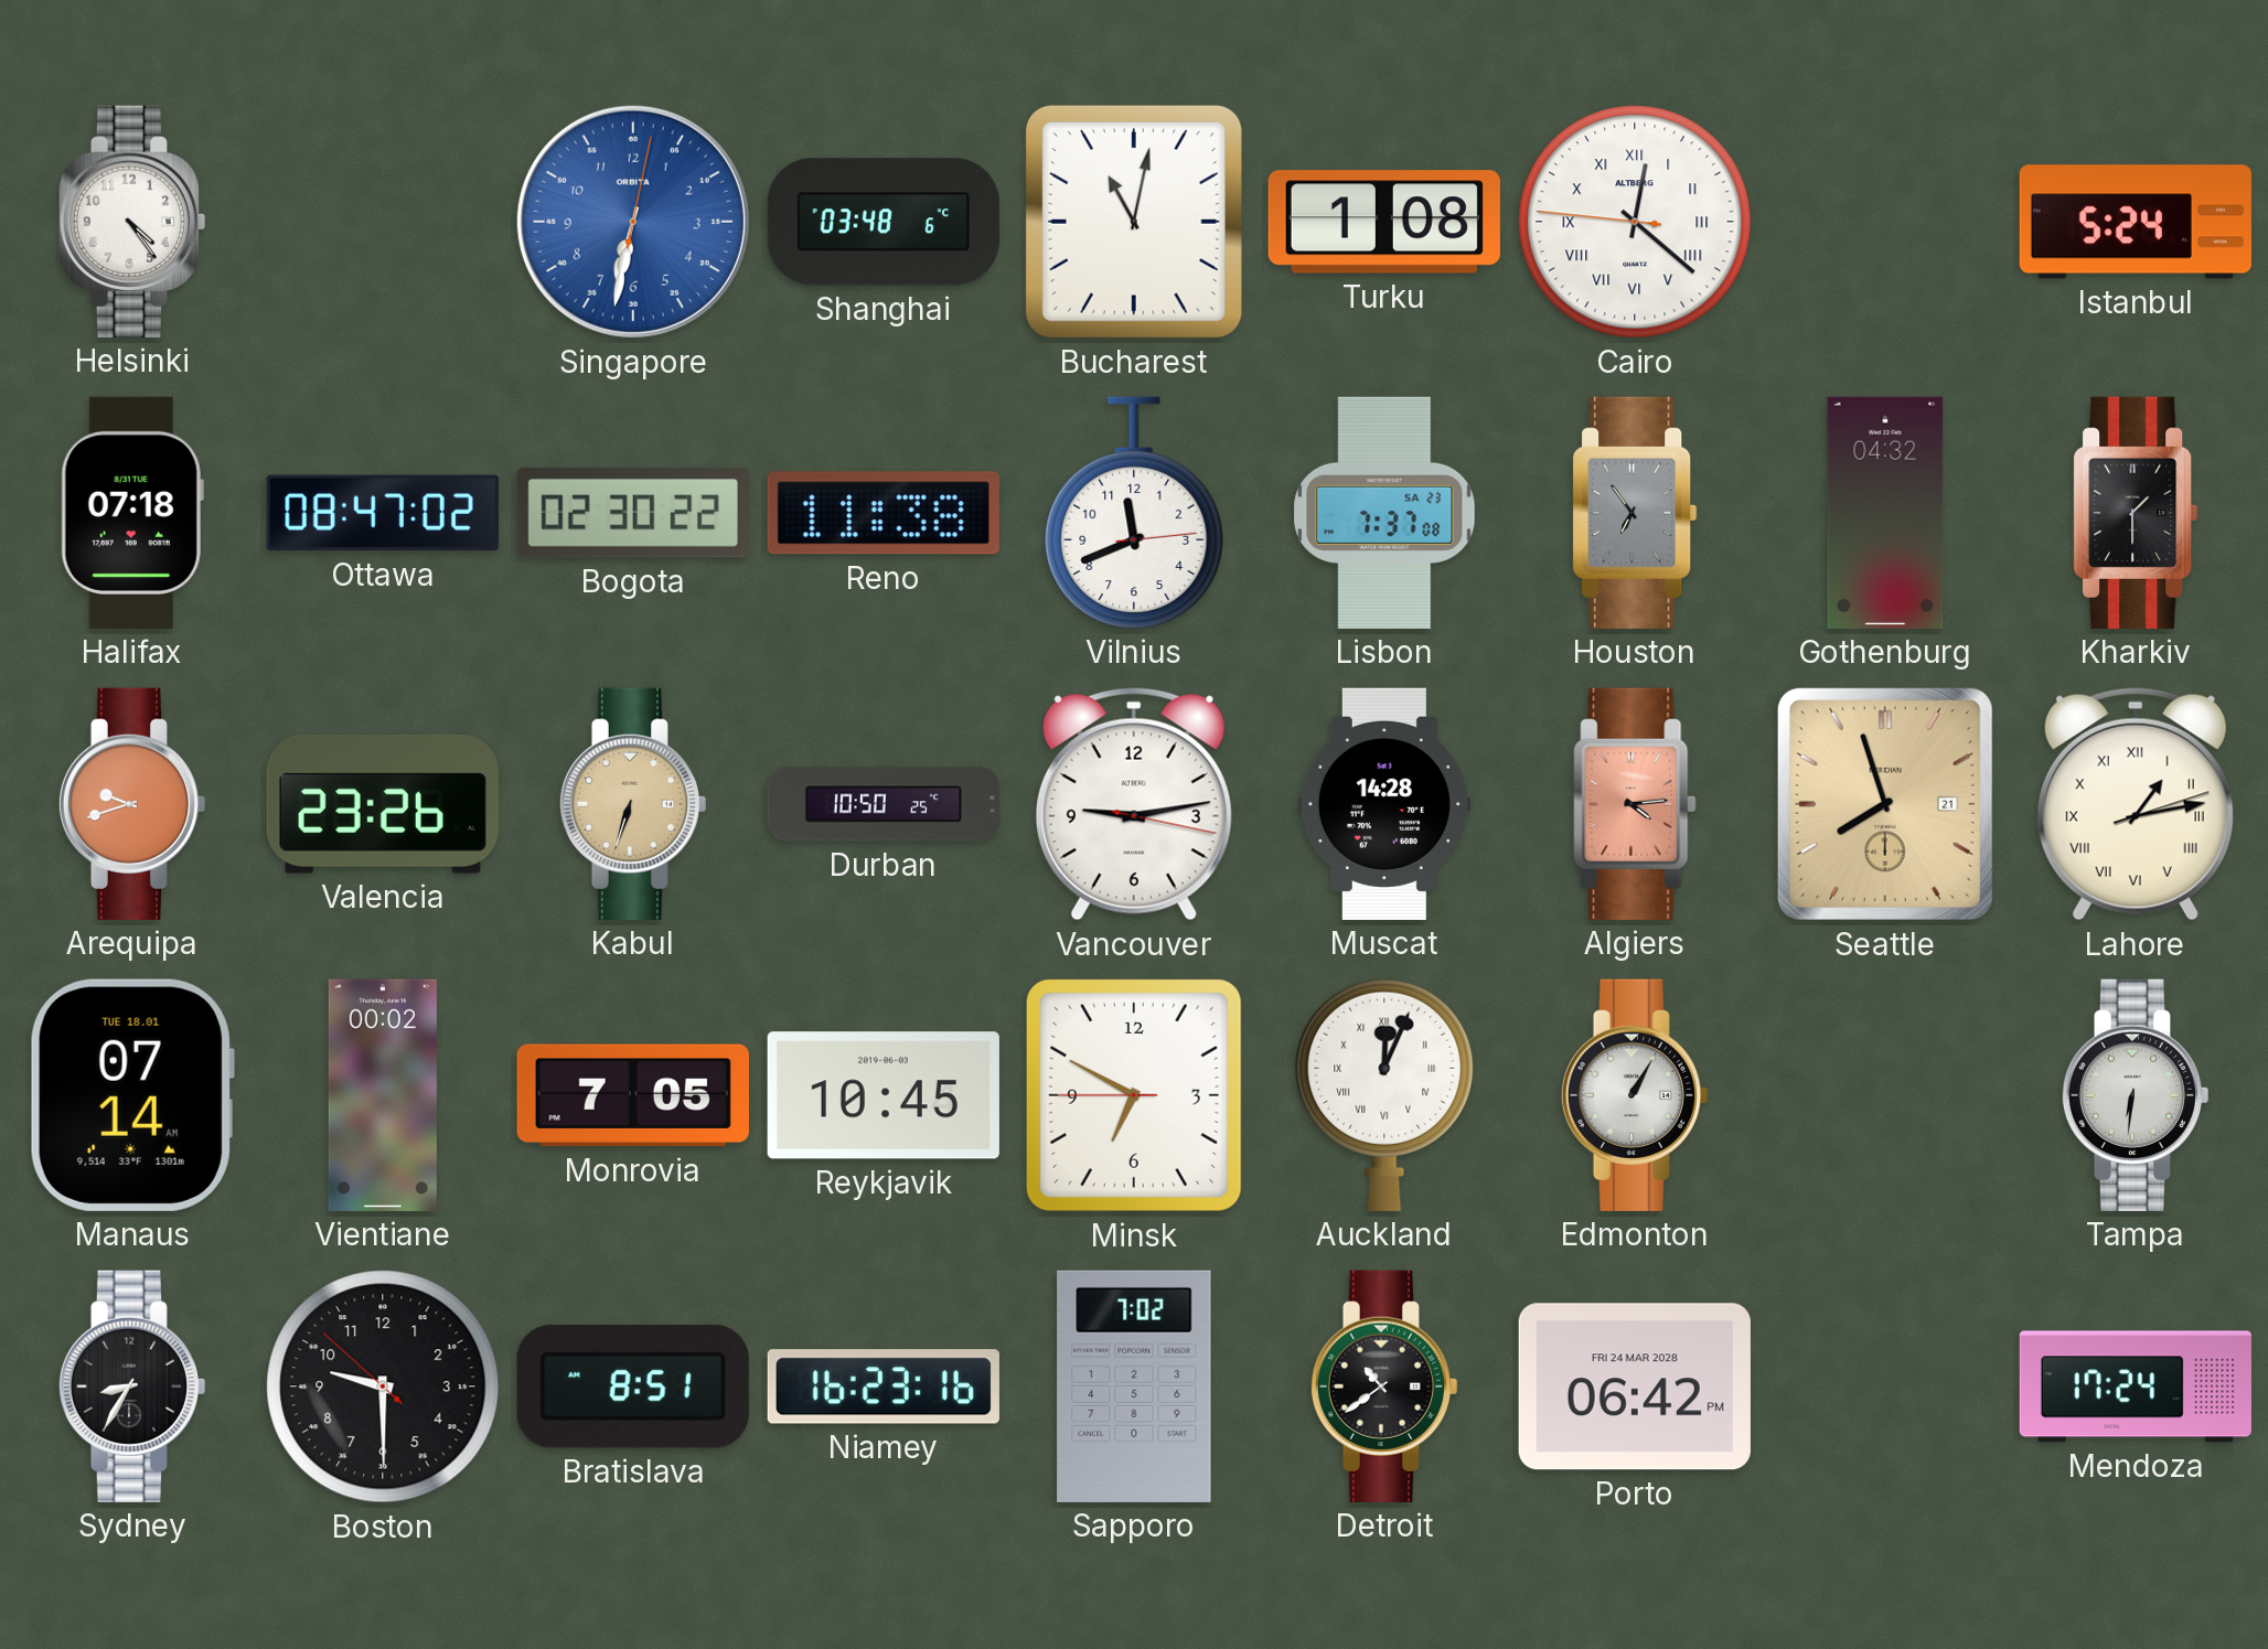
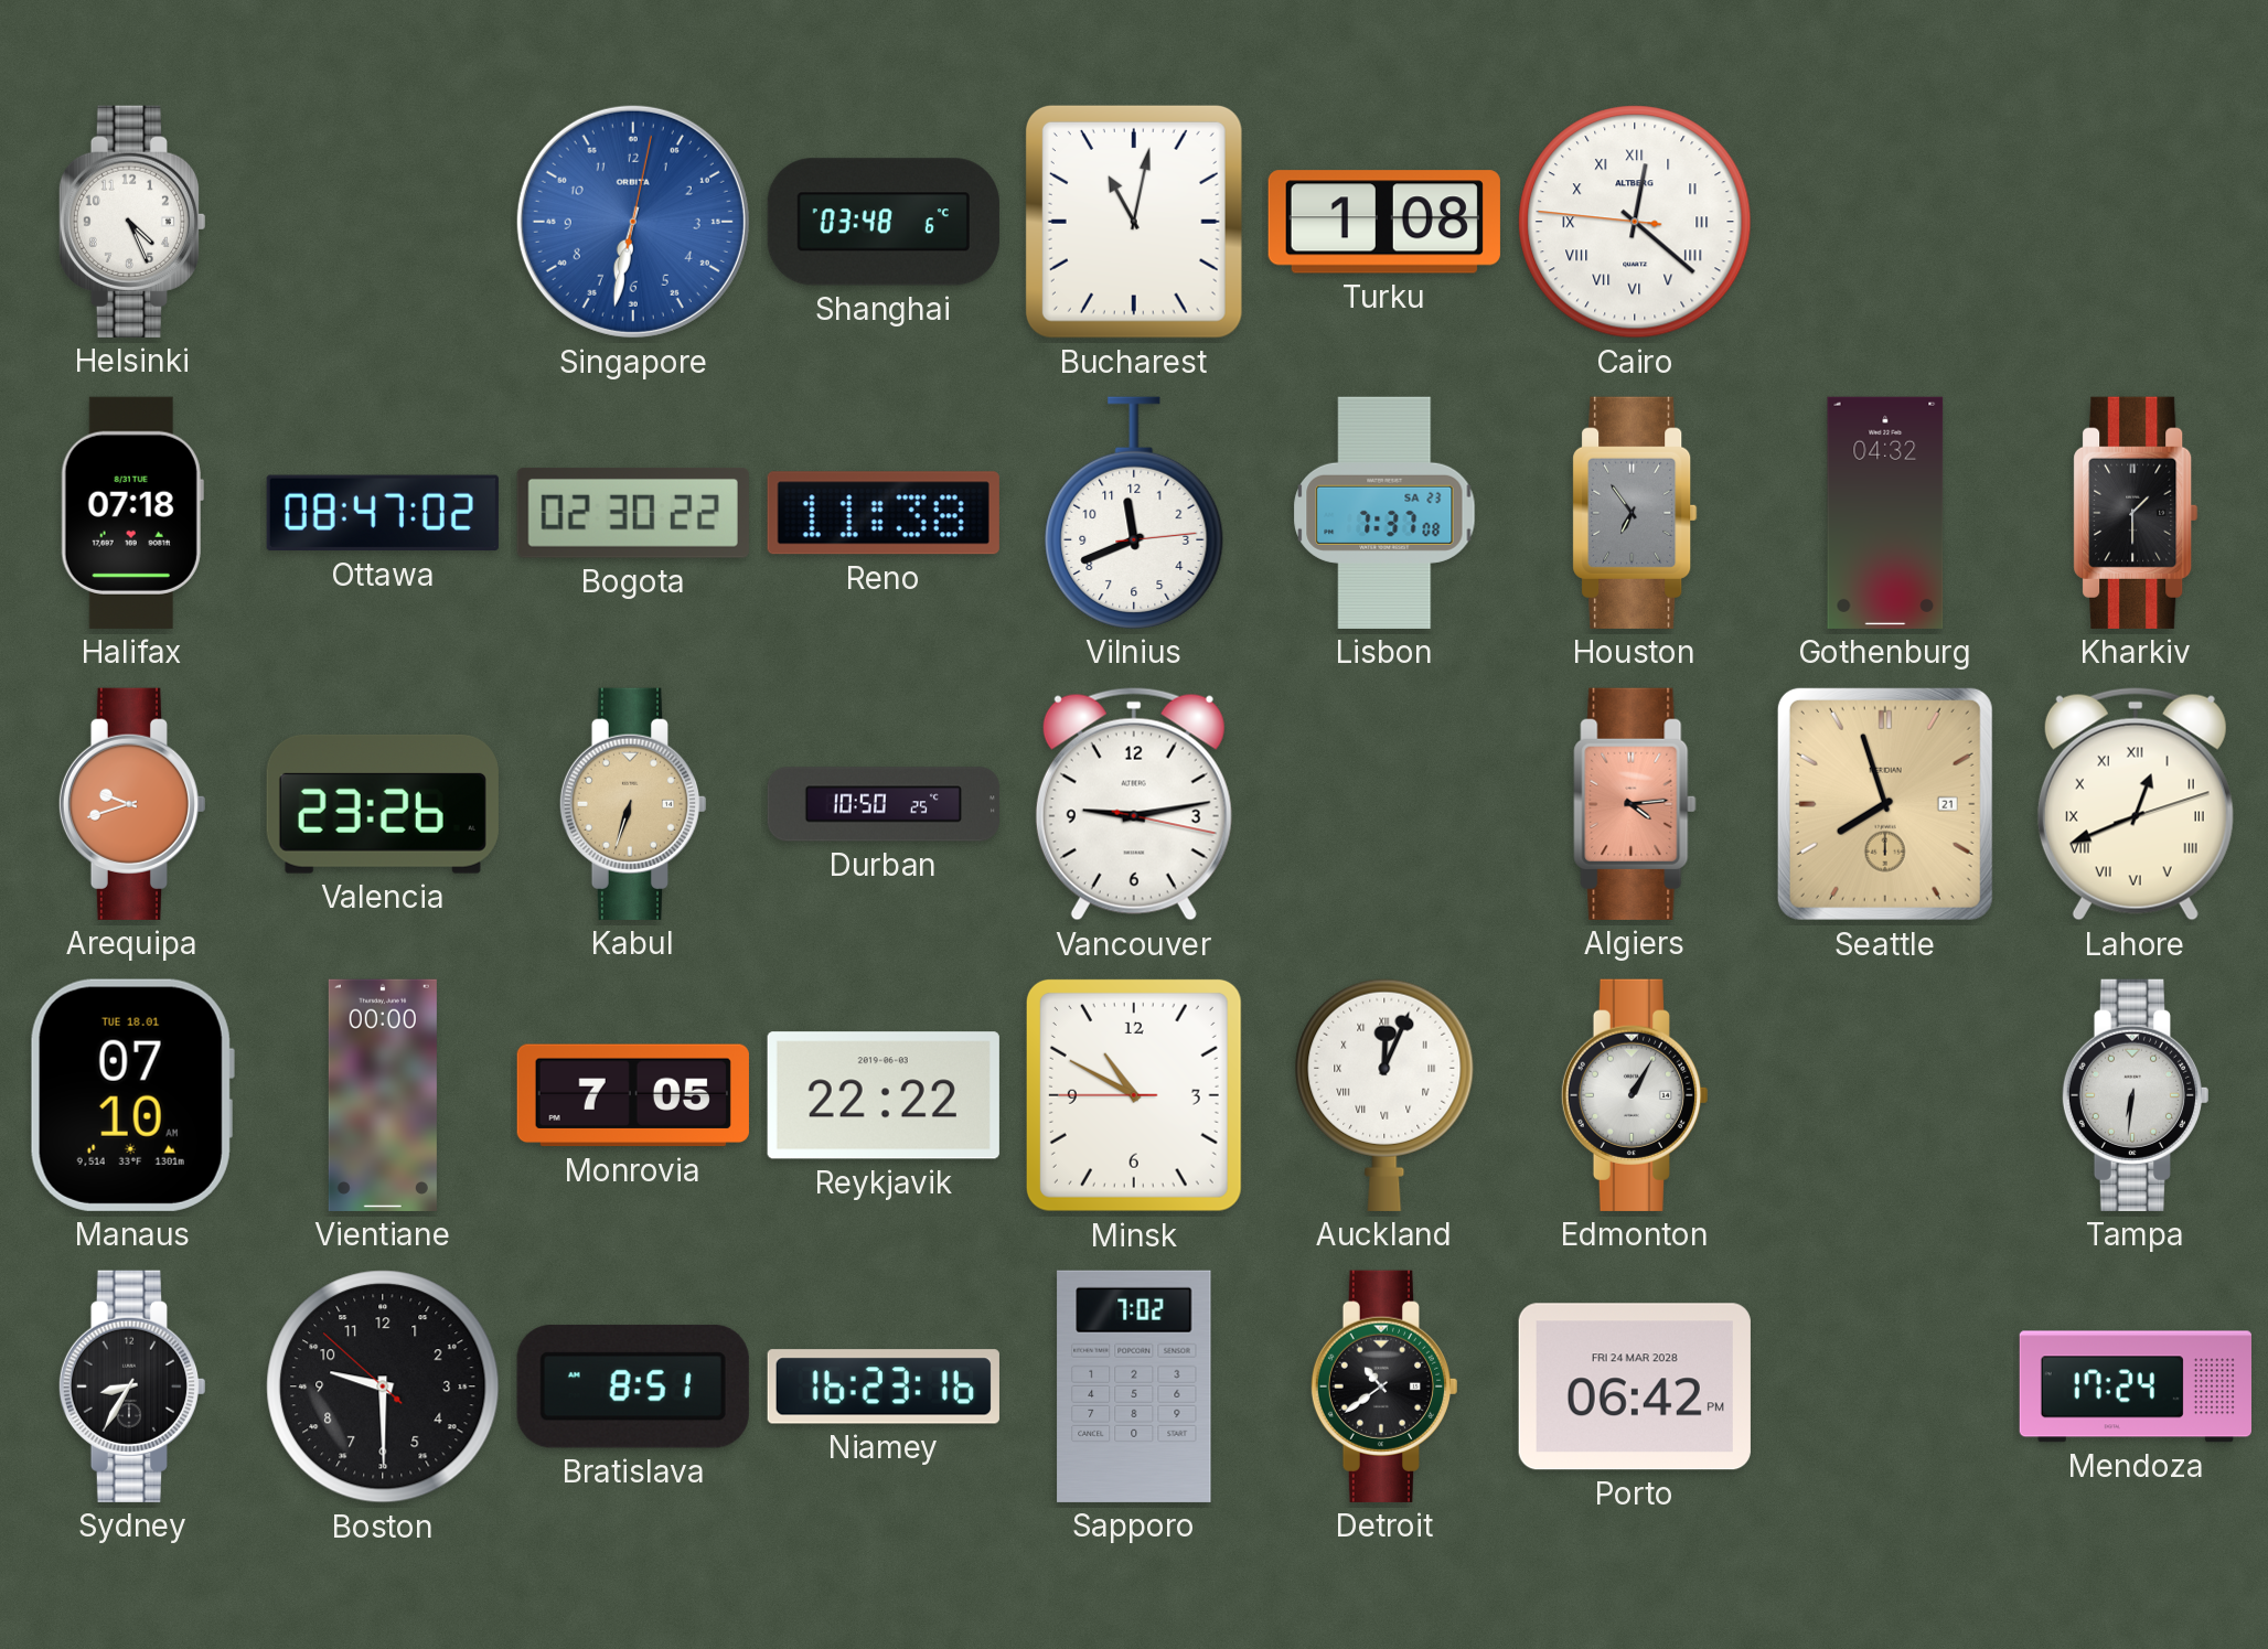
Helsinki: 4:24 -> 4:26
Istanbul: 5:24 -> none
Muscat: 14:28 -> none
Lahore: 1:13 -> 12:41
Manaus: 07:14 -> 07:10
Vientiane: 00:02 -> 00:00
Reykjavik: 10:45 -> 22:22
Minsk: 6:49 -> 10:49
